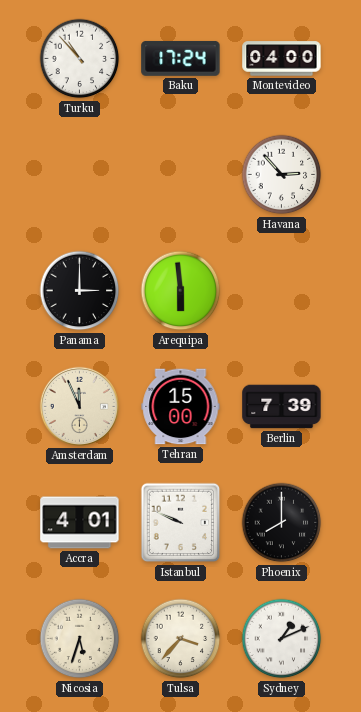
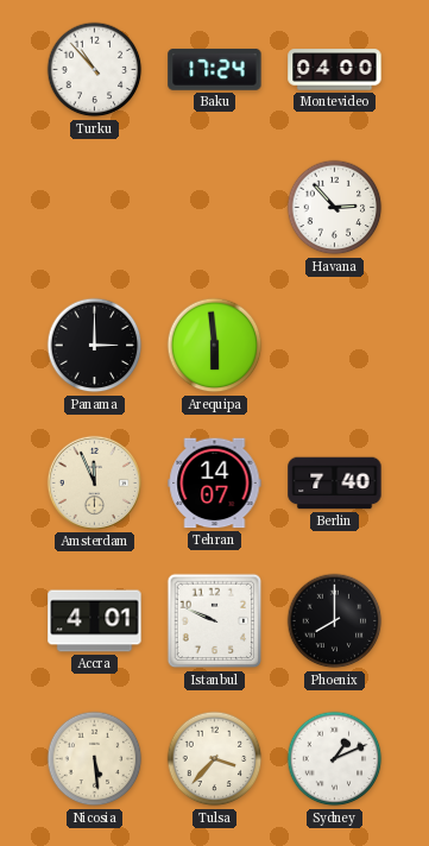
Tehran: 15:00 -> 14:07
Berlin: 7:39 -> 7:40
Nicosia: 5:33 -> 5:29
